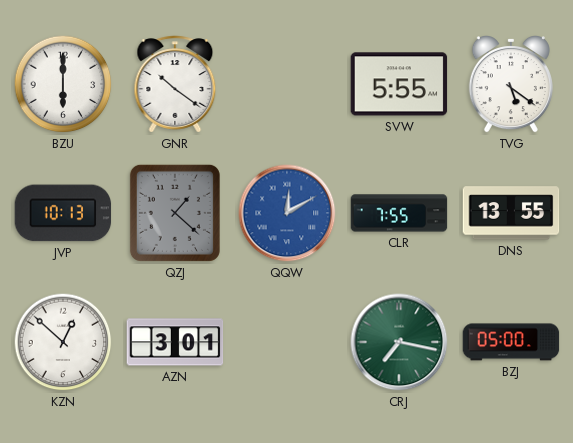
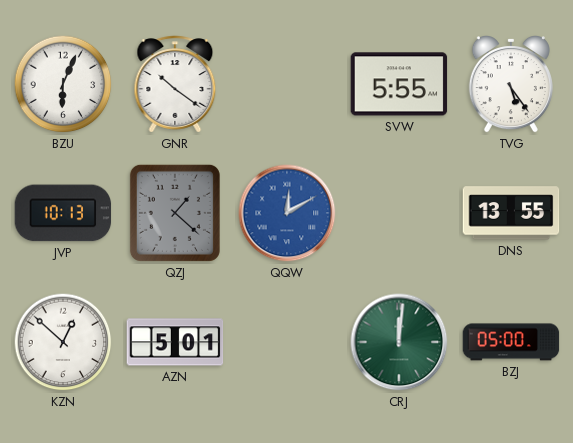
BZU: 6:00 -> 6:04
TVG: 5:21 -> 5:24
CLR: 7:55 -> none
AZN: 3:01 -> 5:01
CRJ: 7:17 -> 12:01
